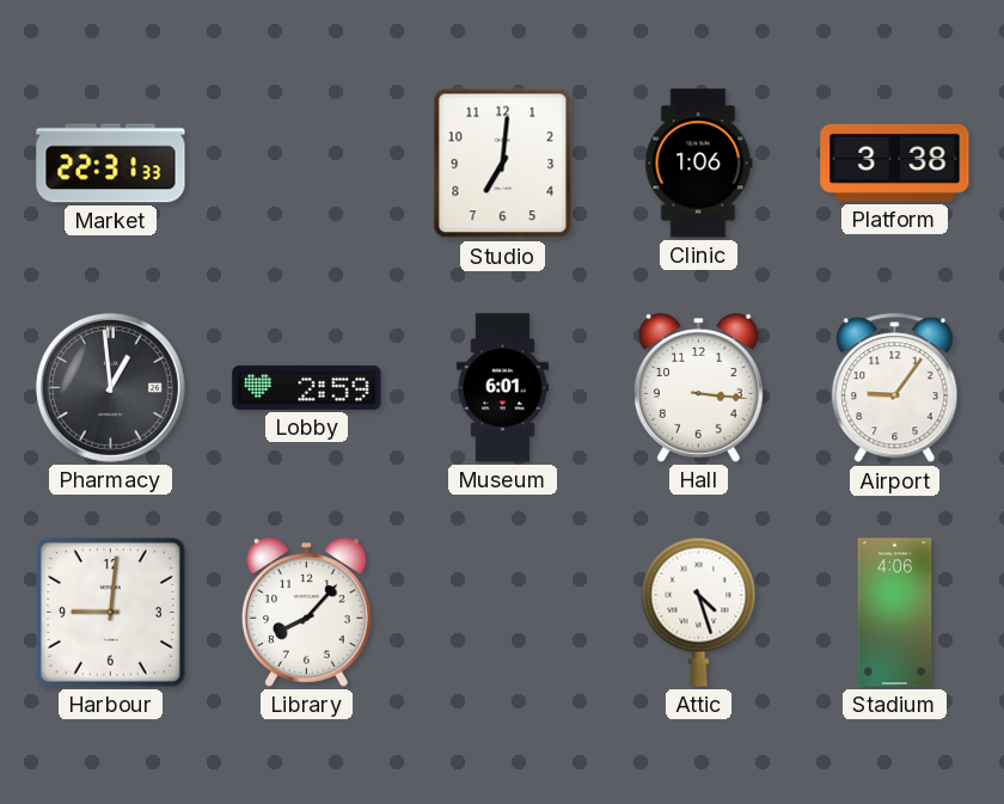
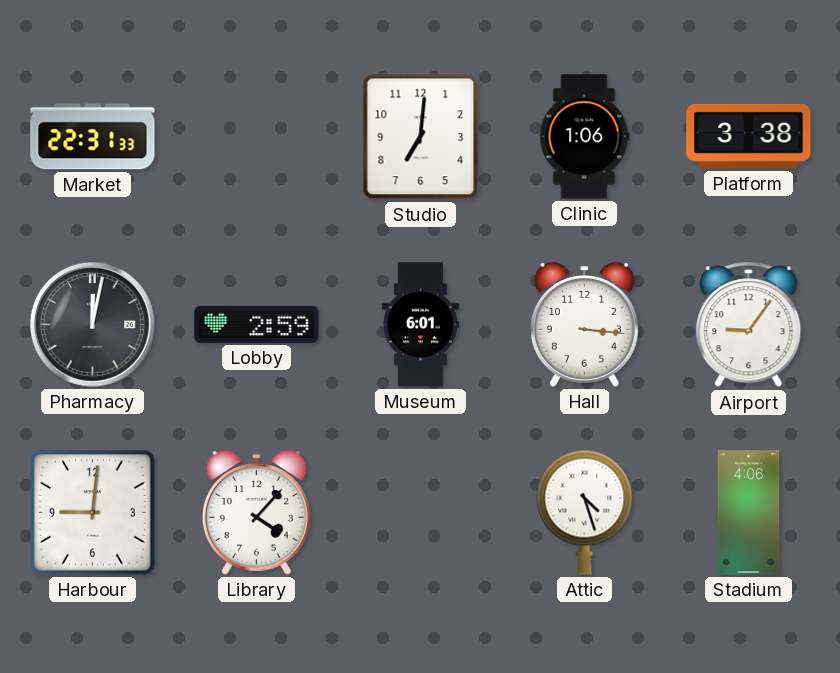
Pharmacy: 12:59 -> 12:02
Library: 8:07 -> 4:07
